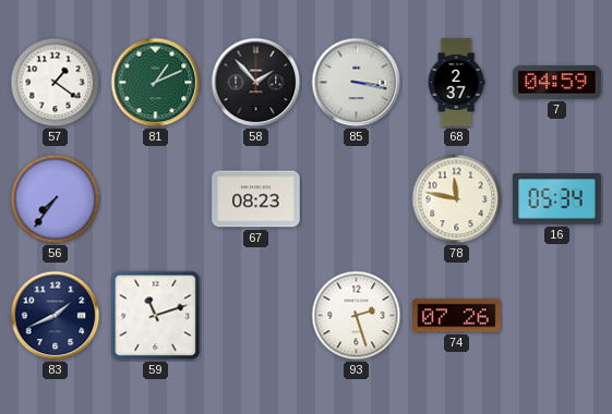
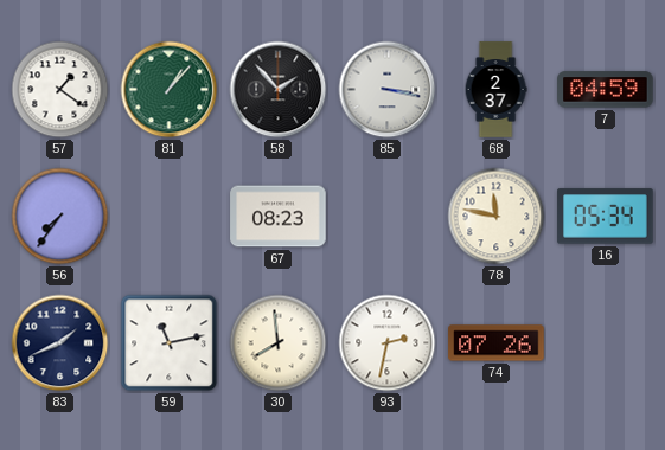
81: 1:11 -> 1:07
59: 11:12 -> 11:13
30: none -> 7:59
93: 2:27 -> 2:32
